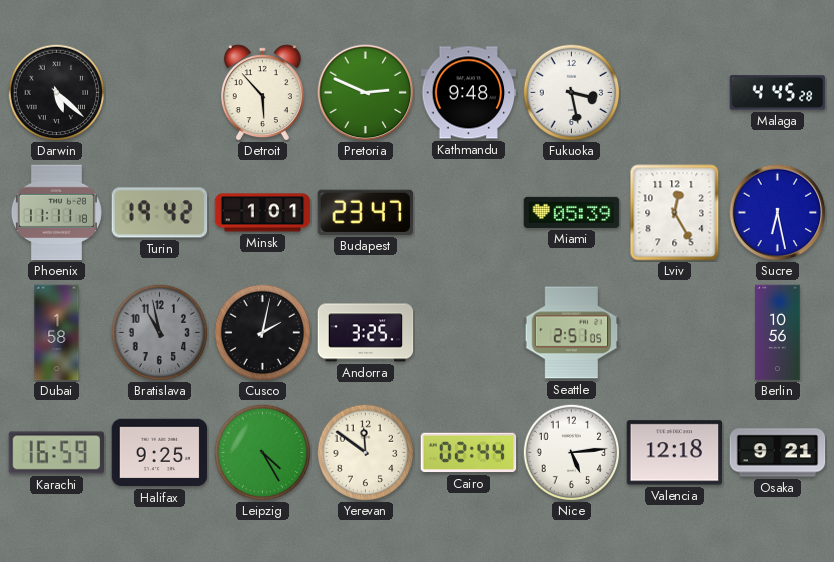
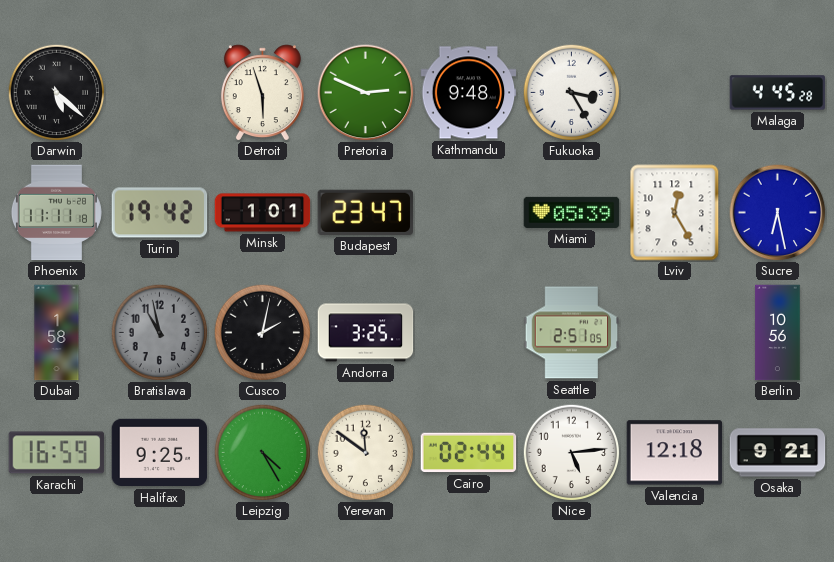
Detroit: 5:53 -> 5:57
Fukuoka: 3:28 -> 3:25
